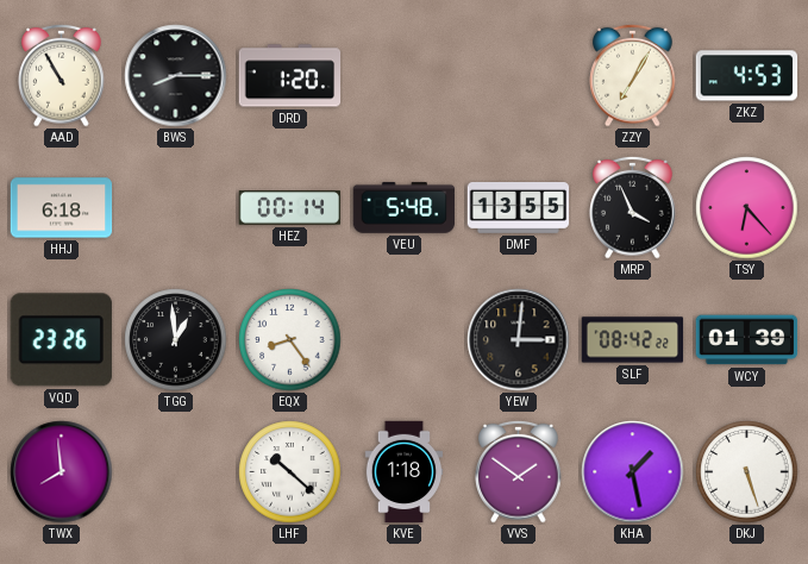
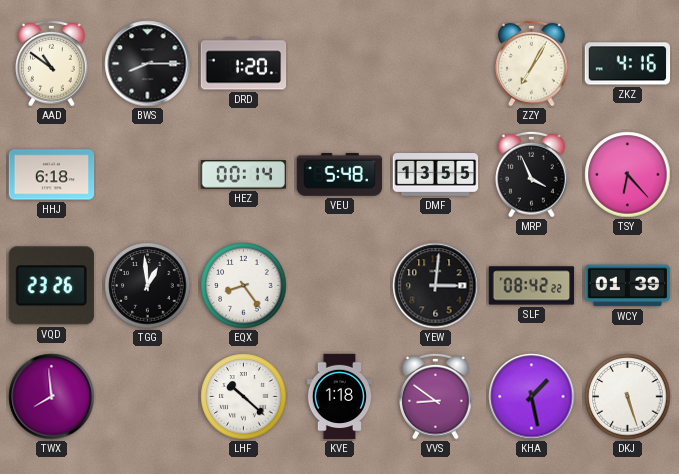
AAD: 10:55 -> 10:51
ZKZ: 4:53 -> 4:16
VVS: 1:51 -> 8:51
